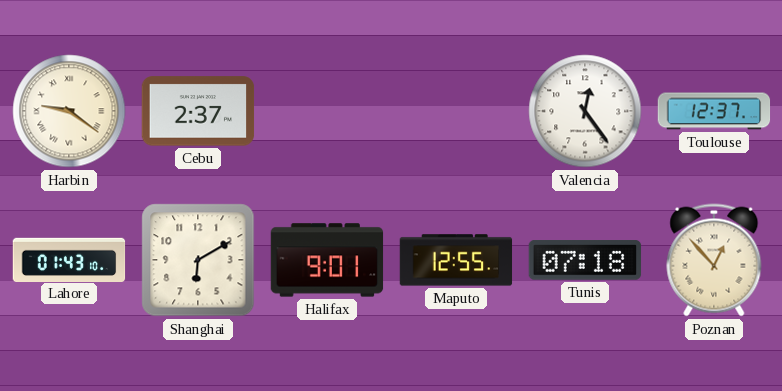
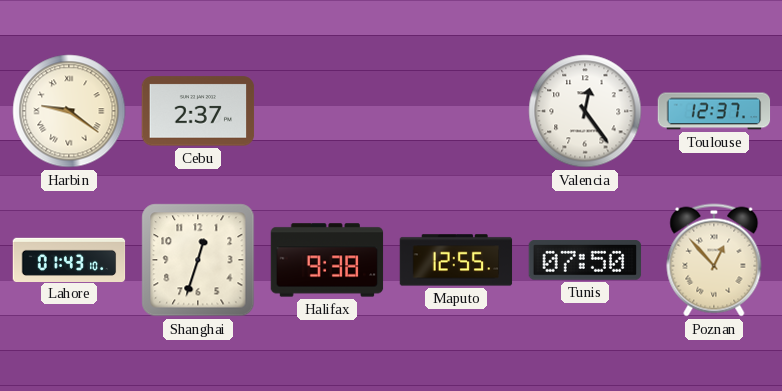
Shanghai: 6:10 -> 12:33
Halifax: 9:01 -> 9:38
Tunis: 07:18 -> 07:50
